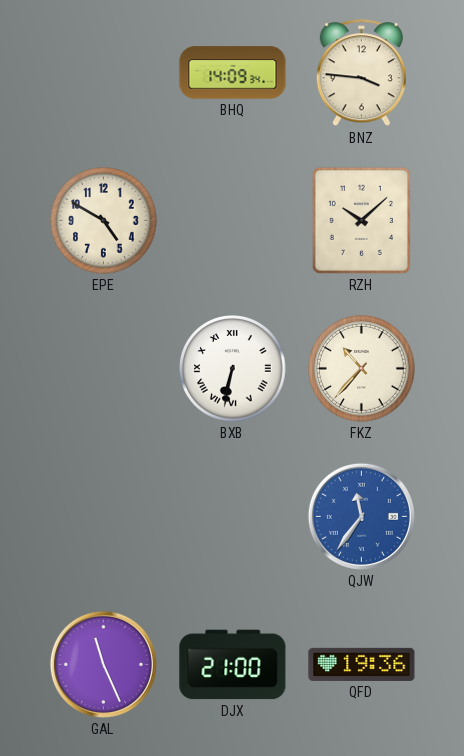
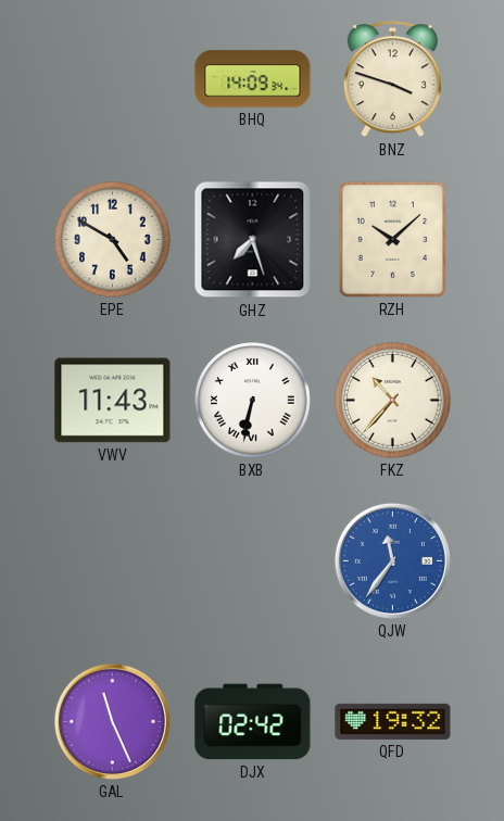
BNZ: 3:46 -> 3:48
GHZ: none -> 7:27
VWV: none -> 11:43
DJX: 21:00 -> 02:42
QFD: 19:36 -> 19:32
